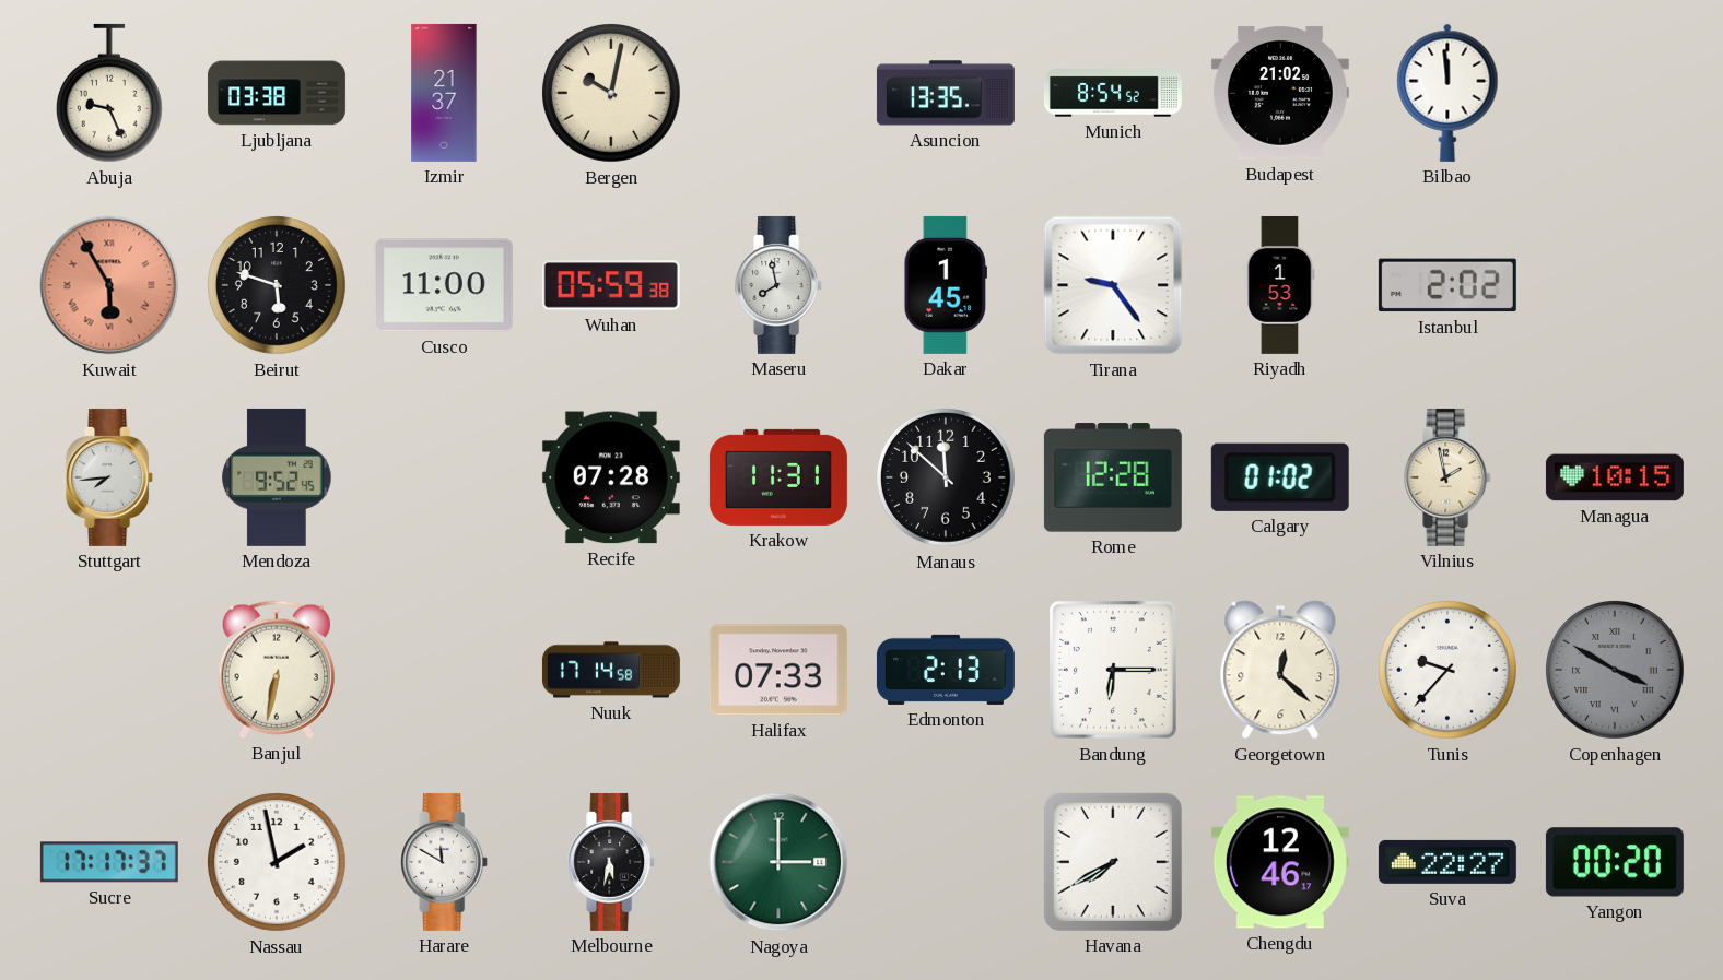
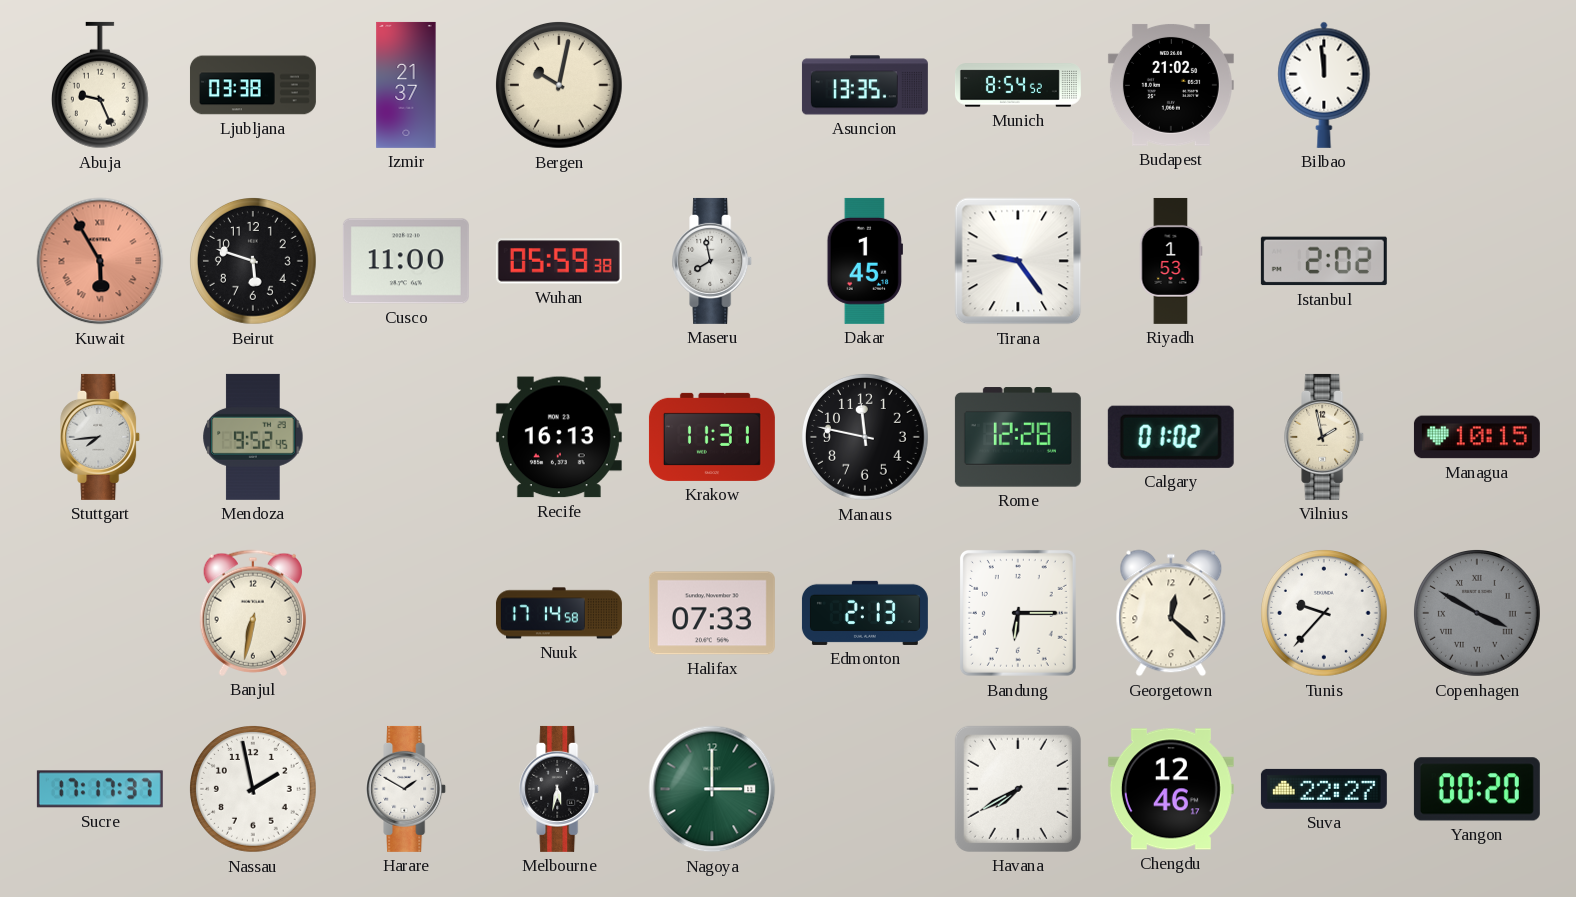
Recife: 07:28 -> 16:13
Manaus: 11:52 -> 11:47
Harare: 11:50 -> 1:50
